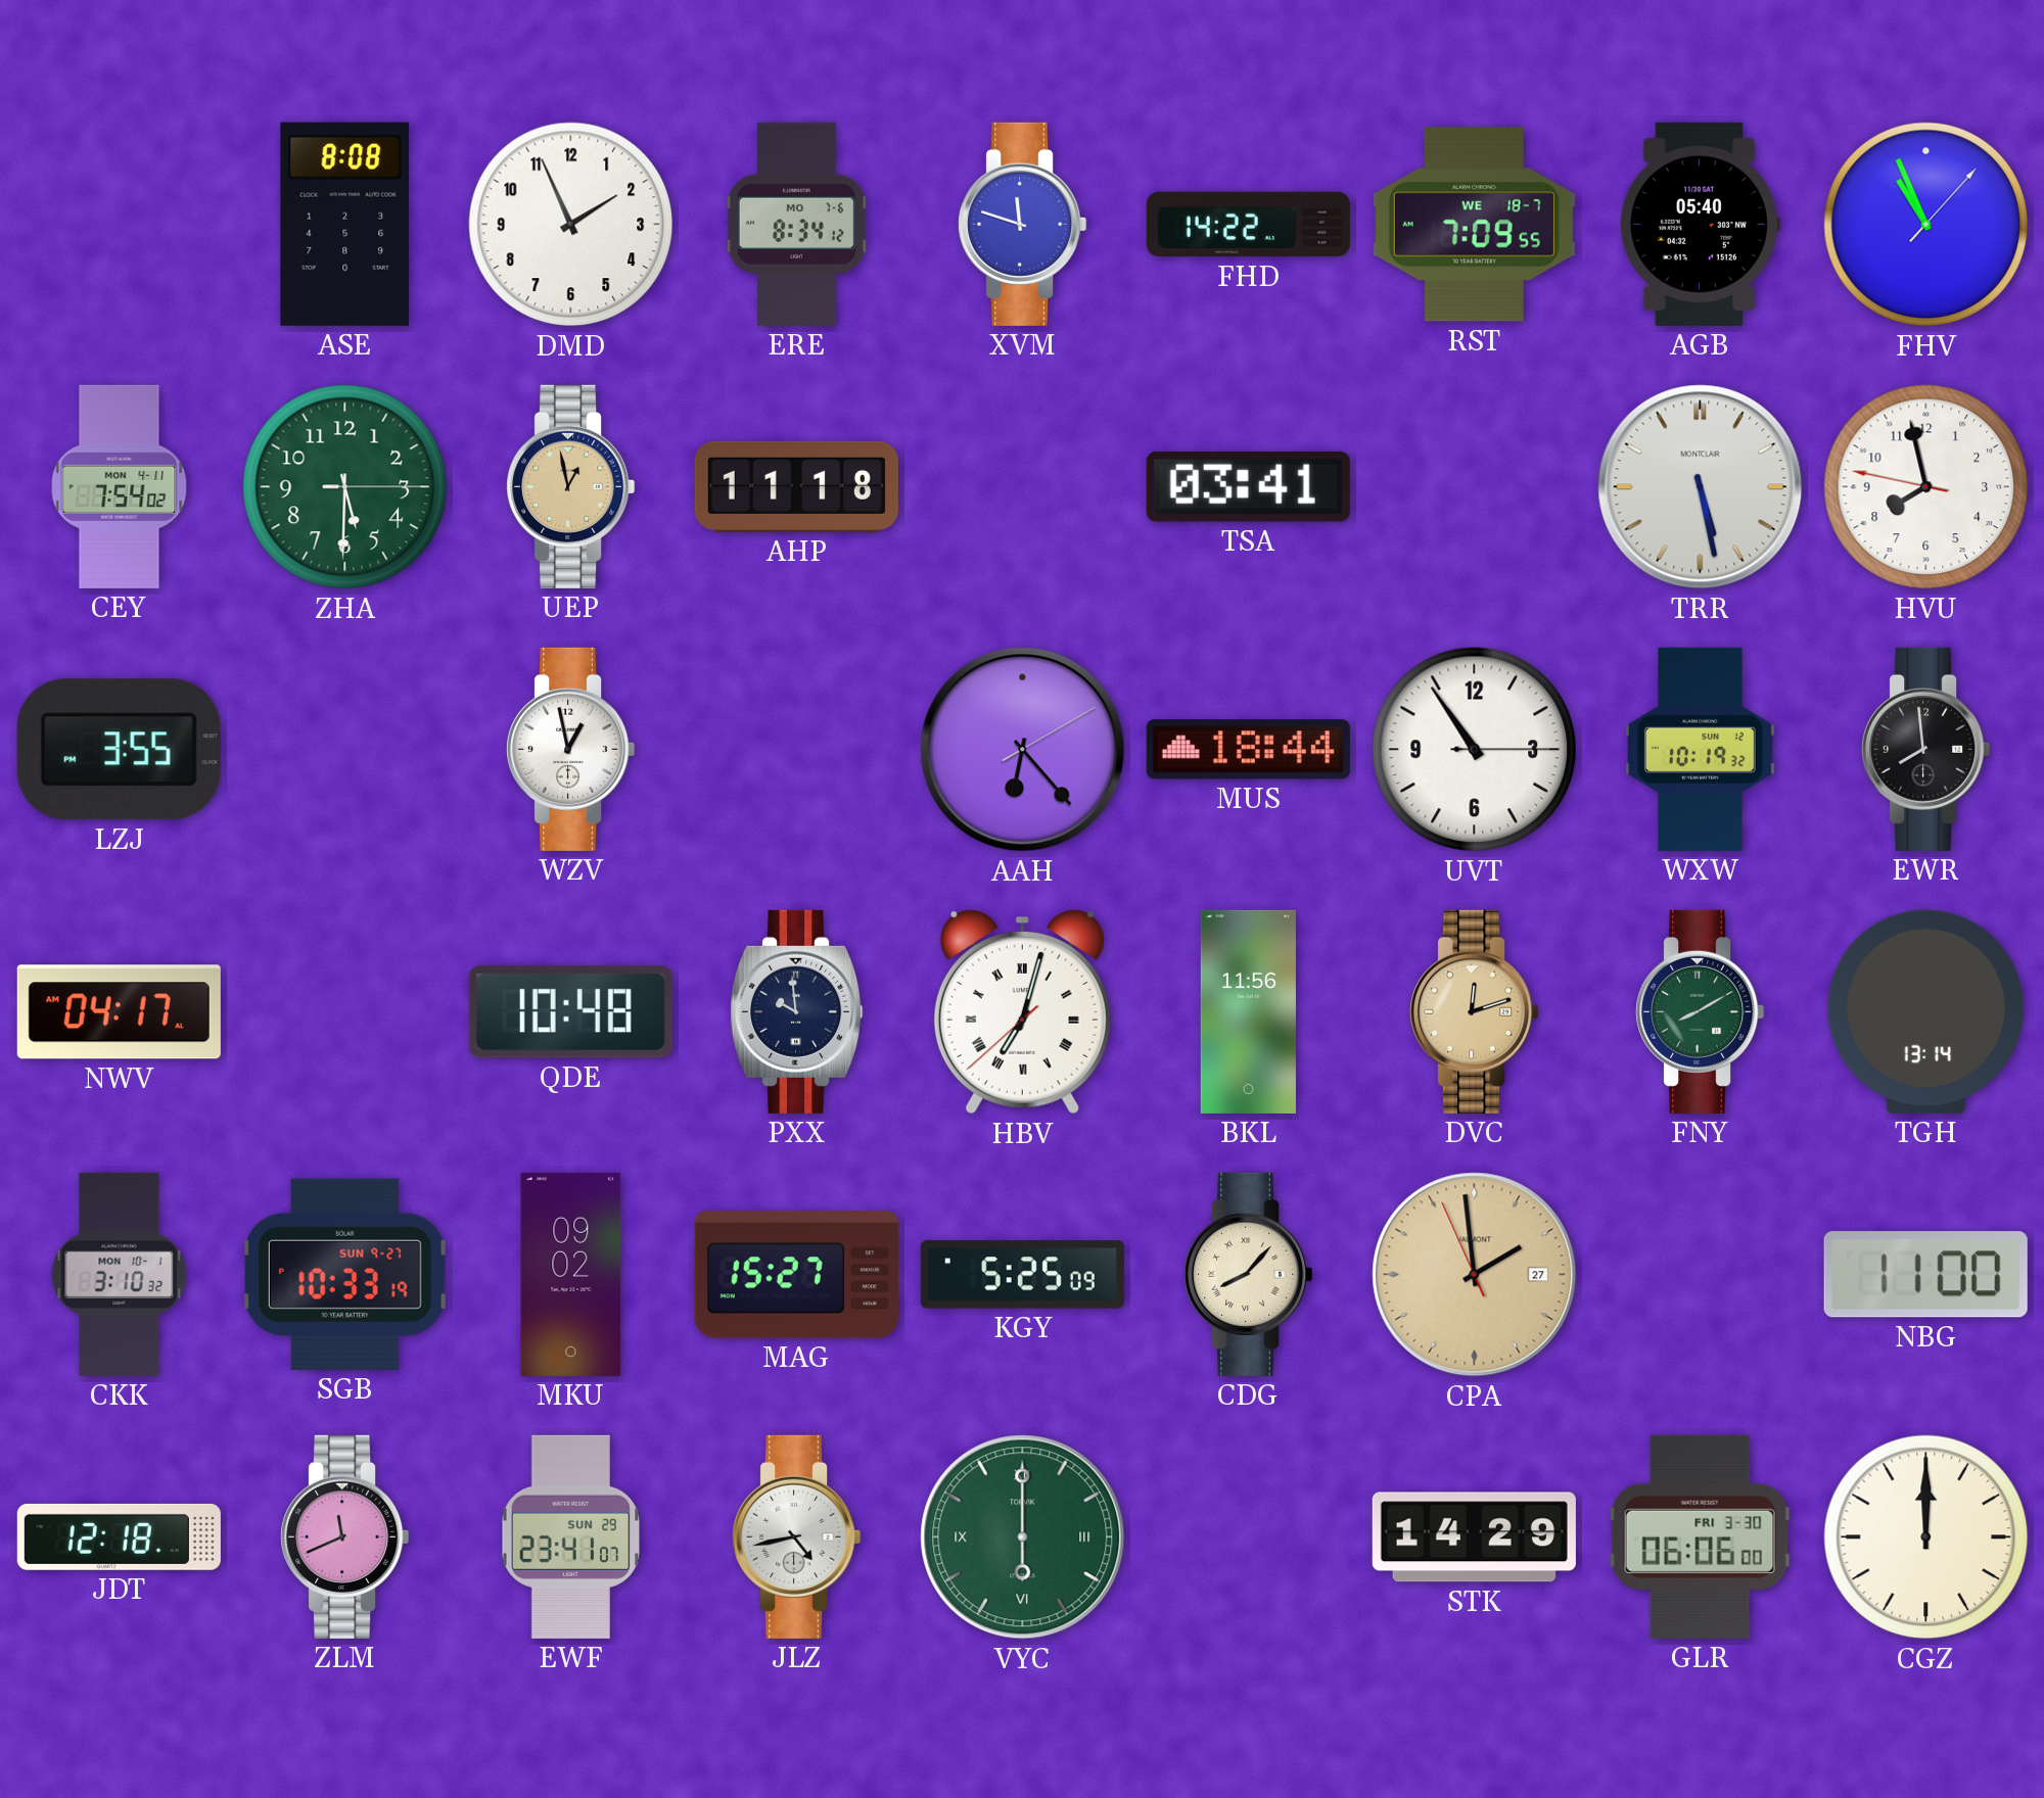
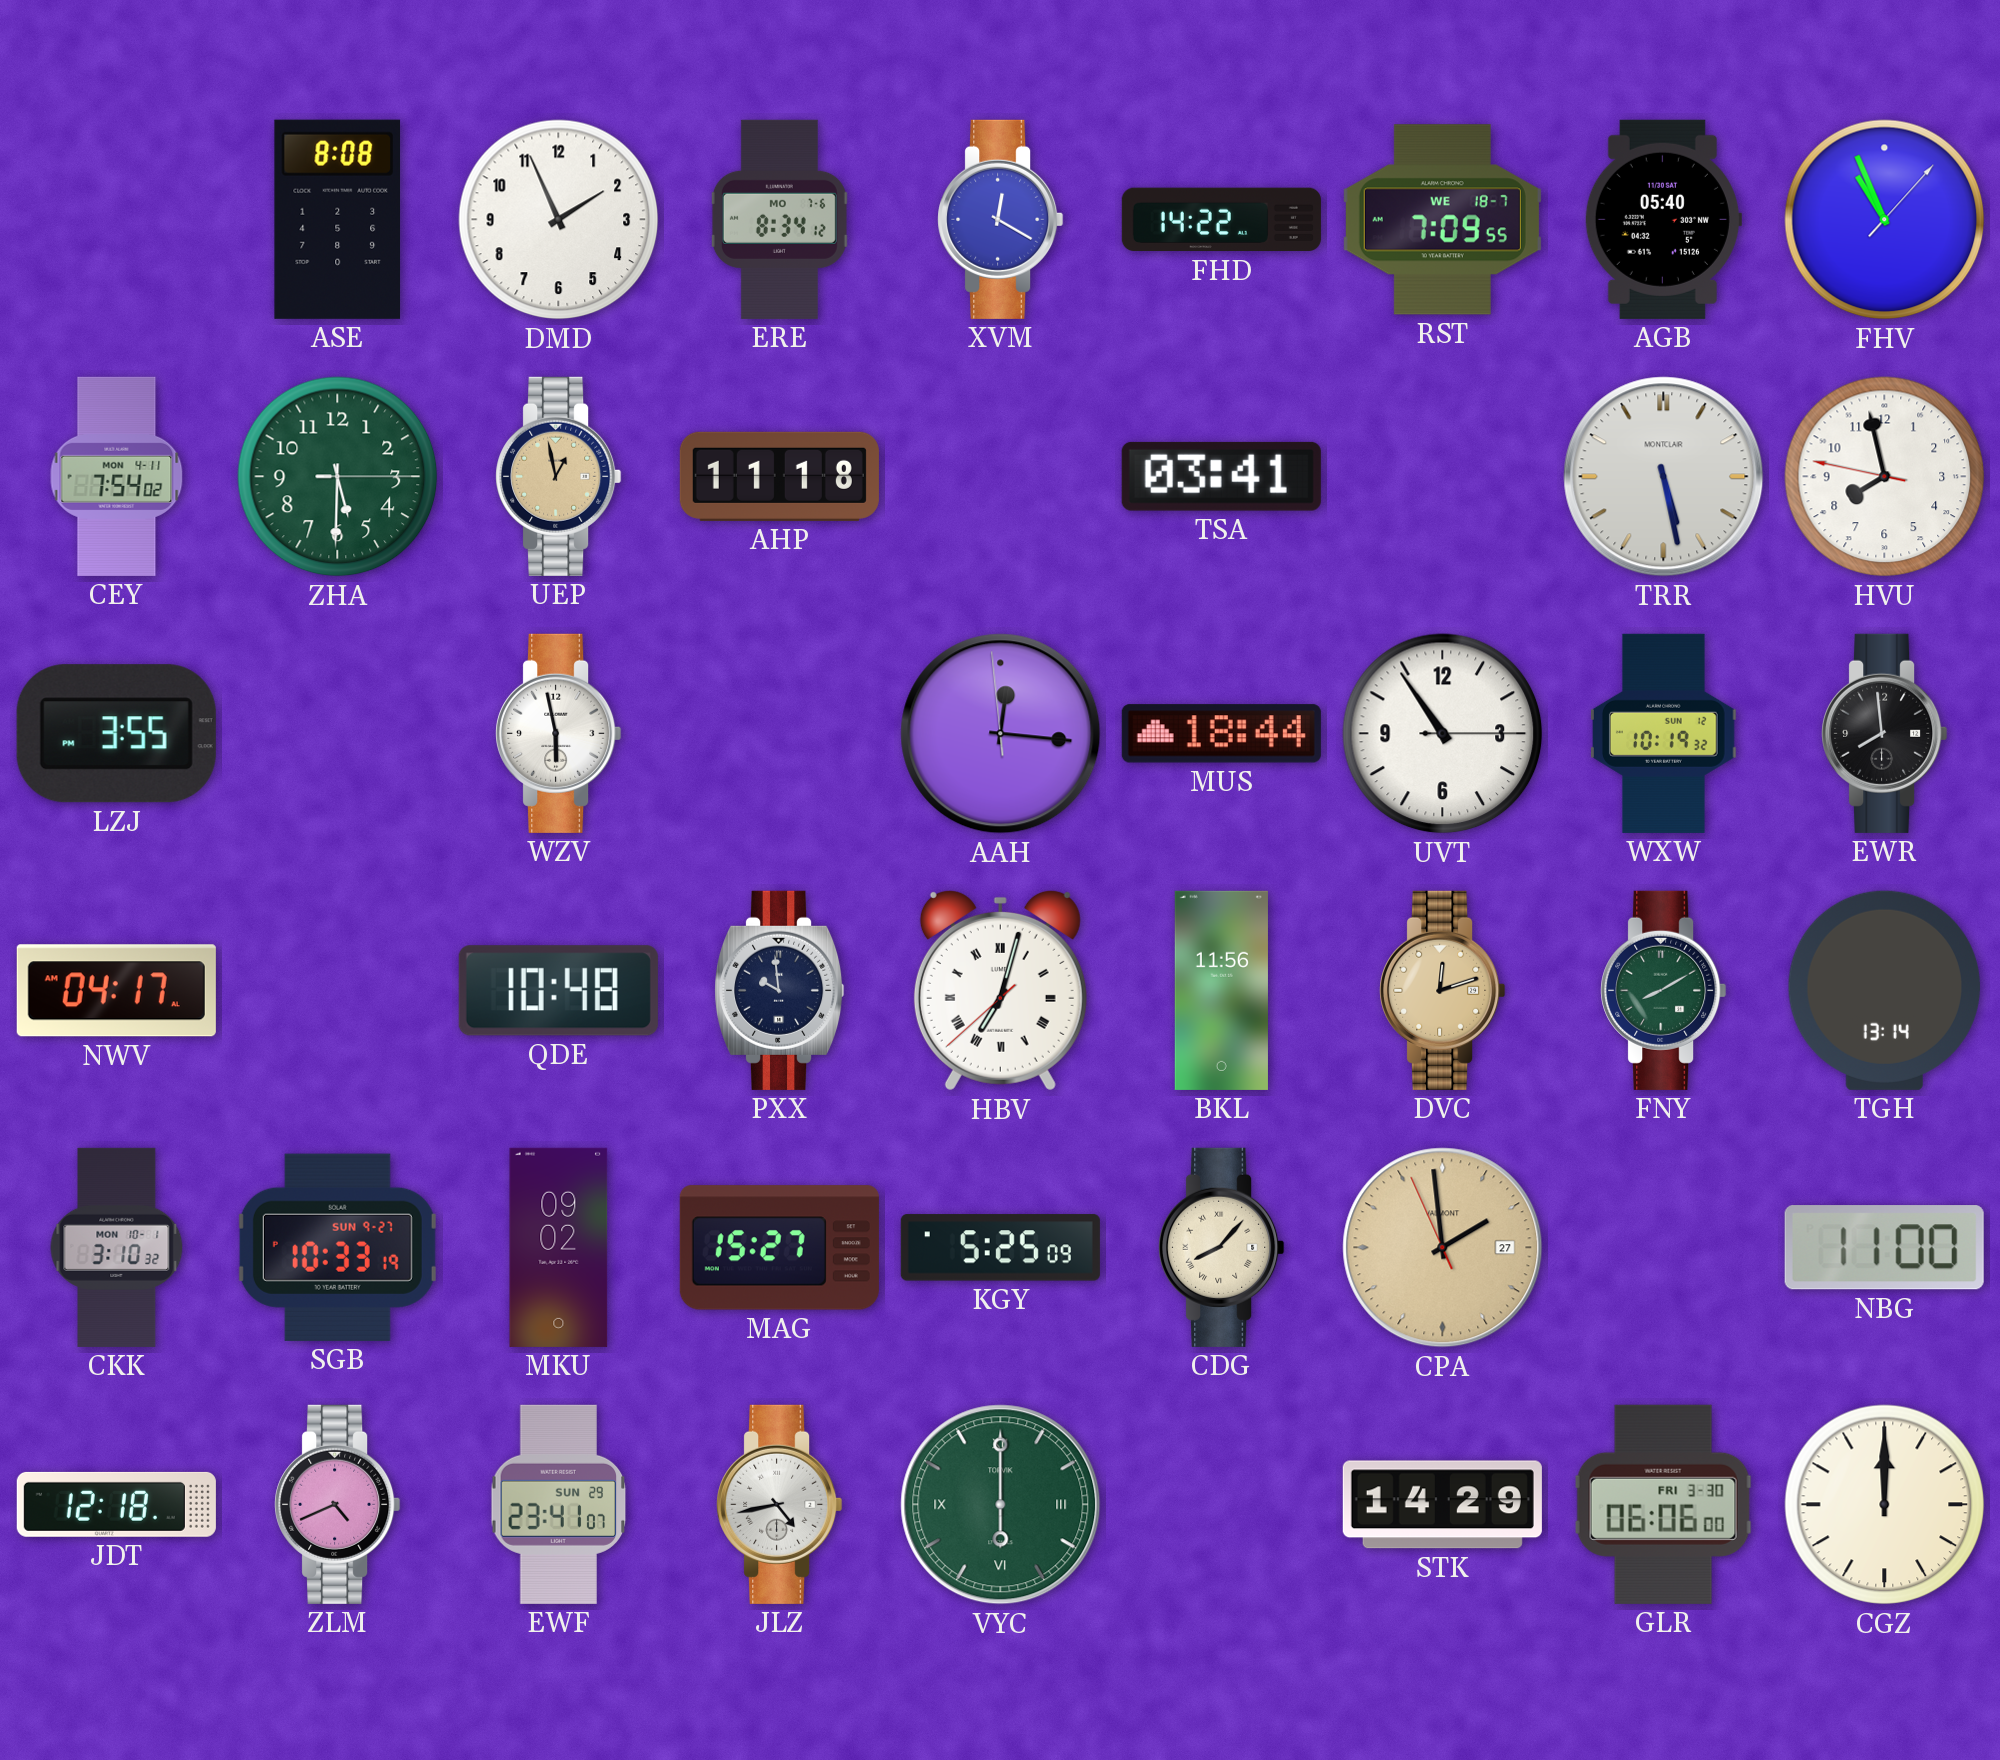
XVM: 11:48 -> 12:20
WZV: 12:58 -> 5:58
AAH: 6:23 -> 12:15
ZLM: 11:41 -> 4:41
